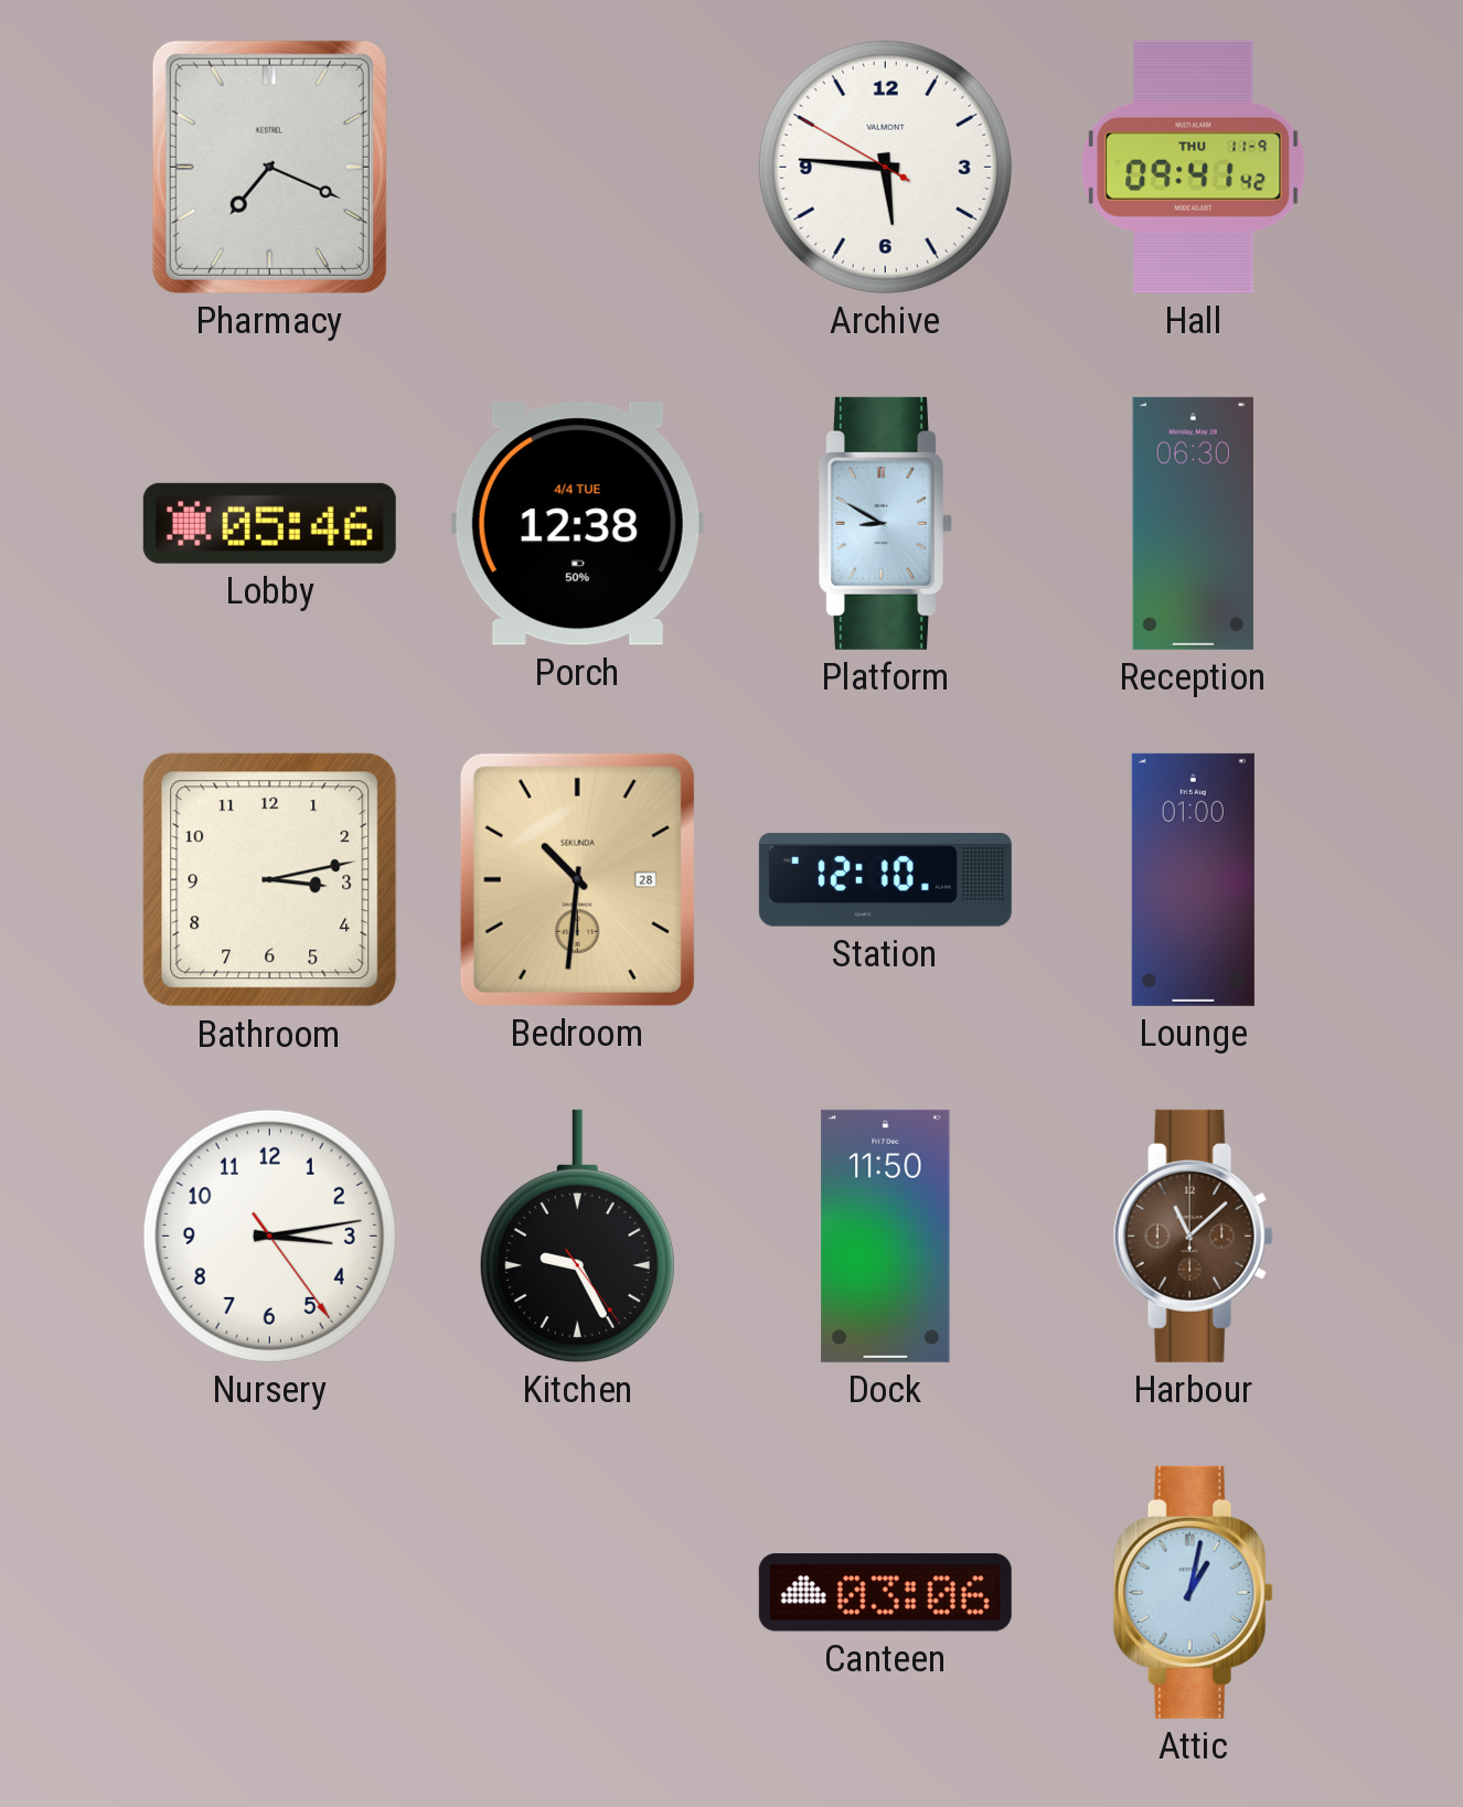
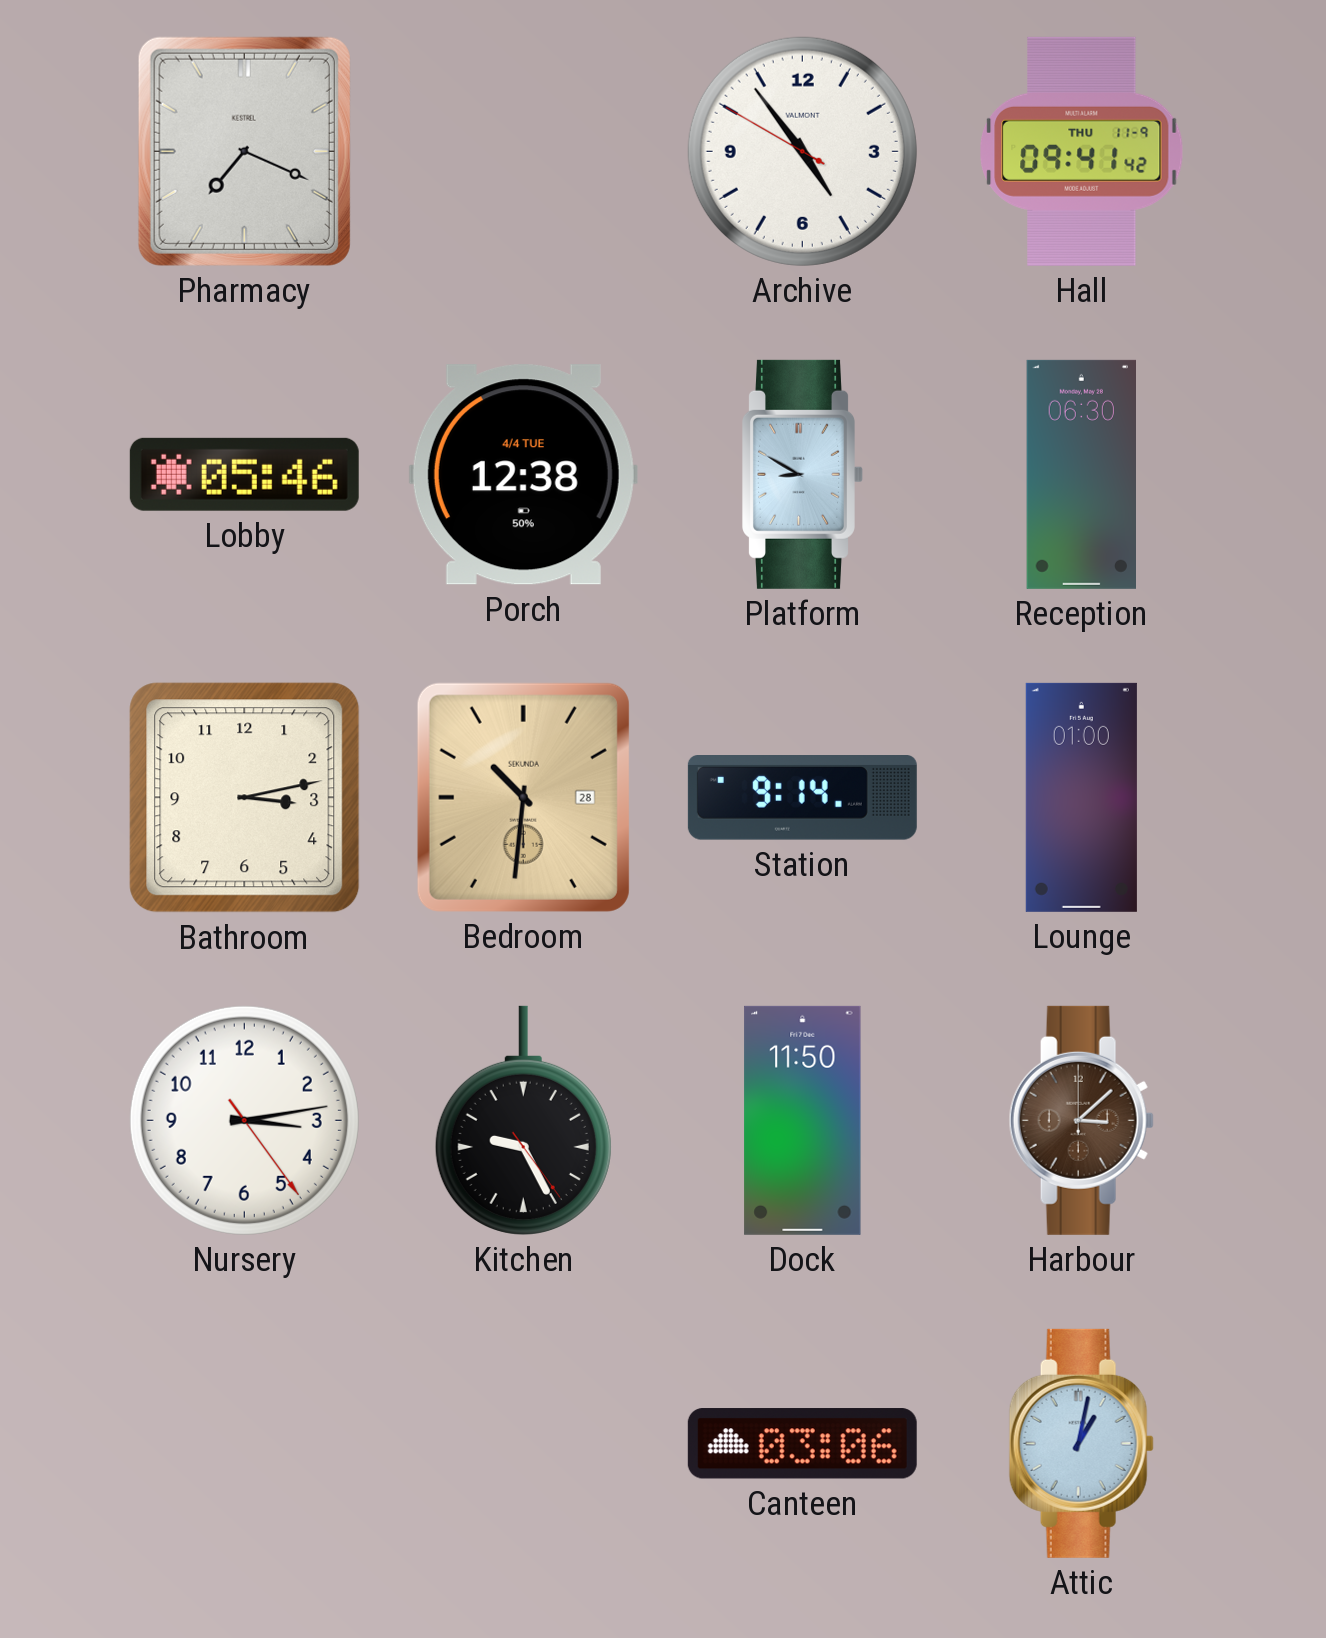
Archive: 5:45 -> 4:53
Station: 12:10 -> 9:14
Harbour: 11:08 -> 3:08
